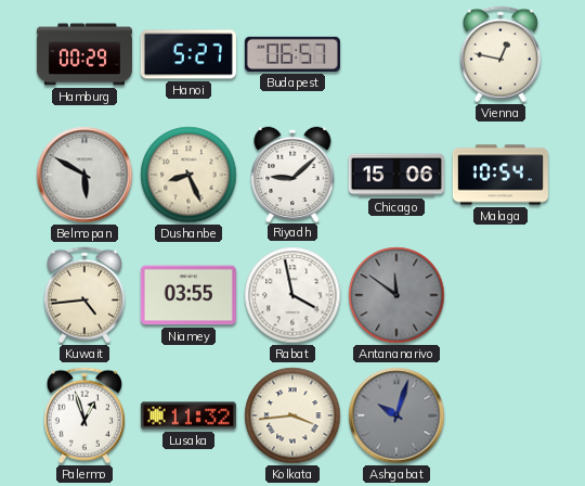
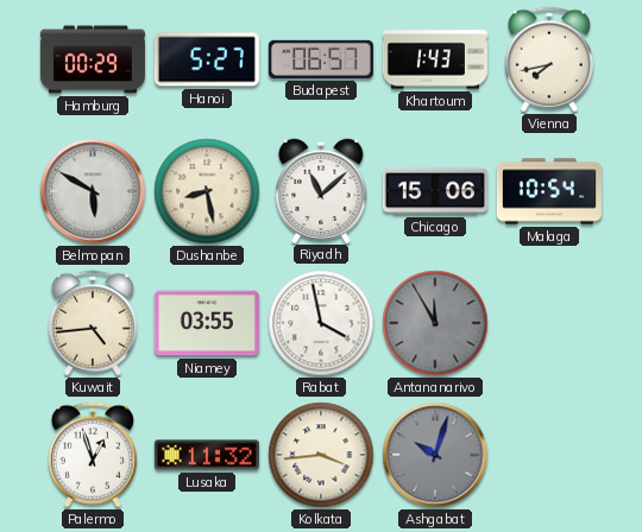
Khartoum: none -> 1:43
Vienna: 12:47 -> 7:43
Dushanbe: 8:26 -> 8:28
Riyadh: 9:08 -> 11:08
Antananarivo: 11:51 -> 11:55
